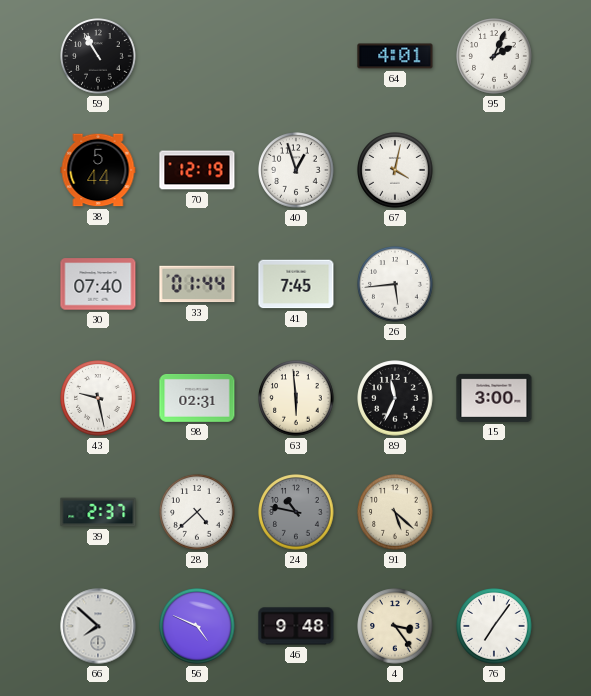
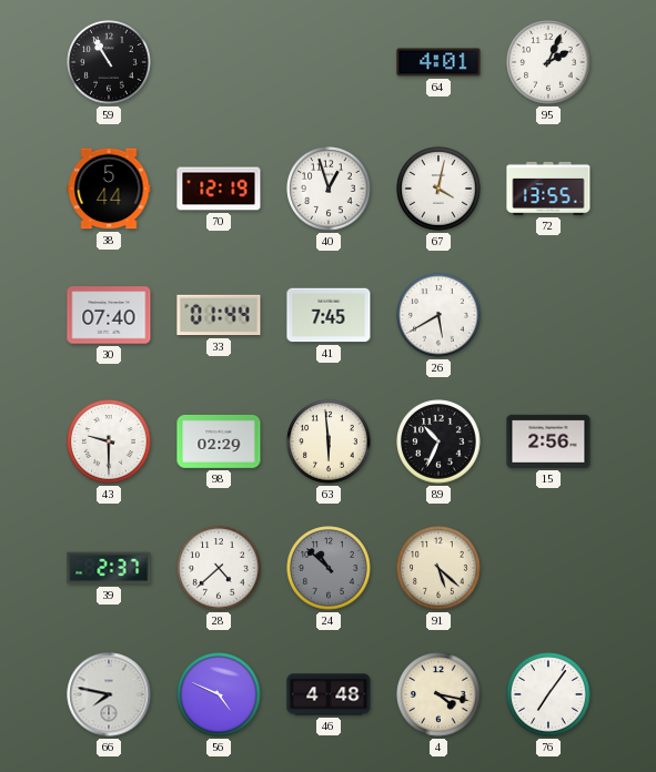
72: none -> 13:55
26: 5:44 -> 5:40
43: 9:28 -> 9:30
98: 02:31 -> 02:29
89: 11:34 -> 10:34
15: 3:00 -> 2:56
24: 10:47 -> 10:52
66: 7:52 -> 7:47
46: 9:48 -> 4:48
4: 3:24 -> 4:17
